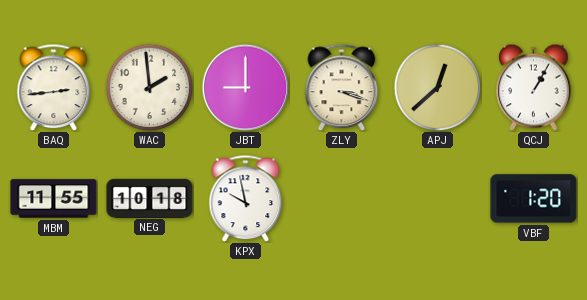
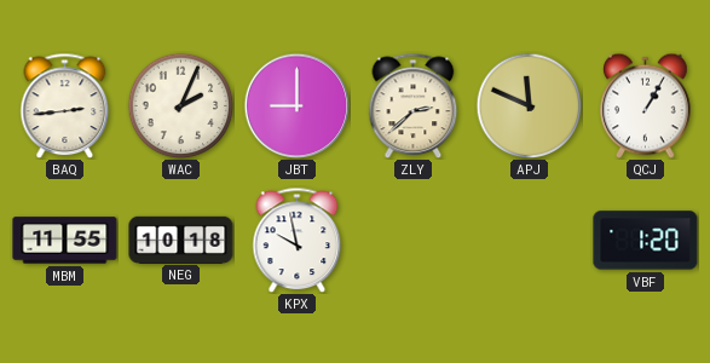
WAC: 1:59 -> 2:04
ZLY: 3:18 -> 2:38
APJ: 12:38 -> 11:49
